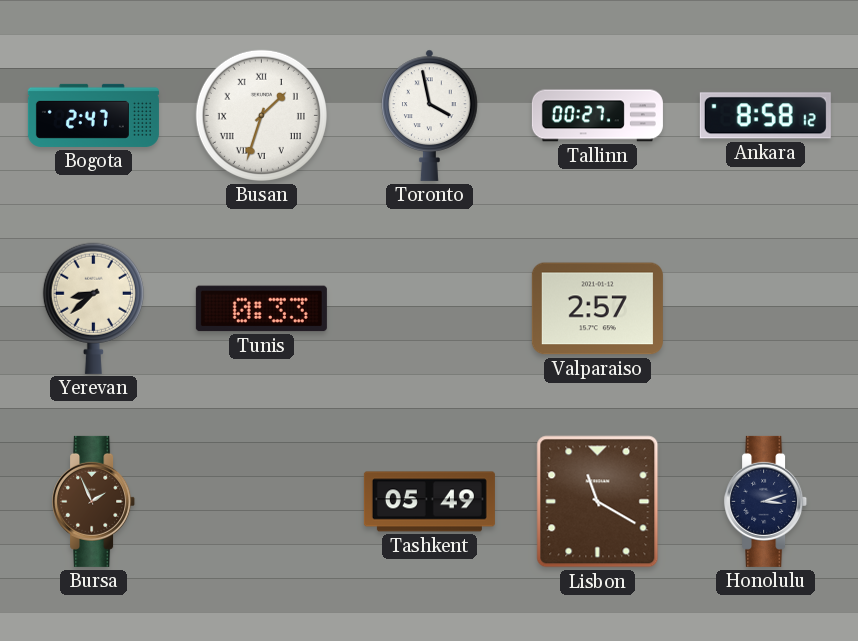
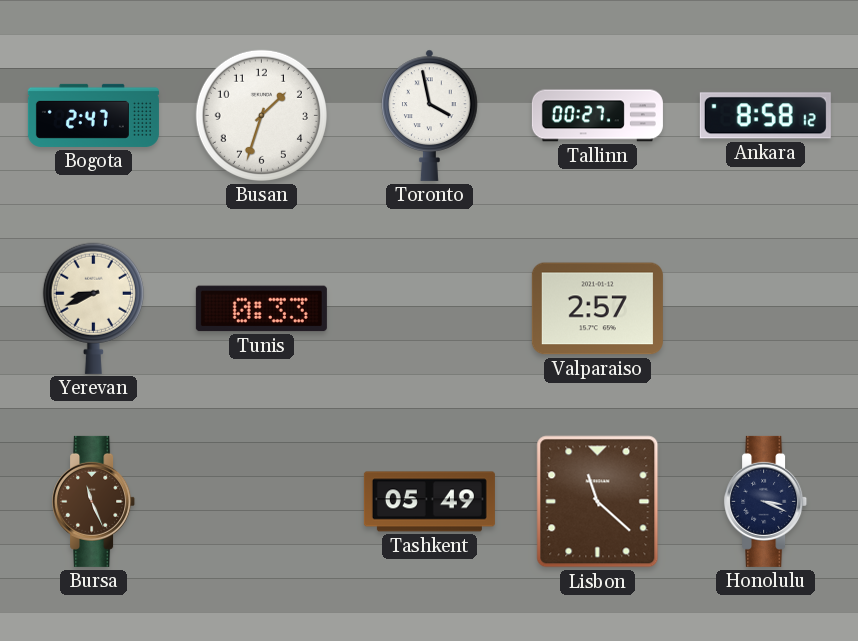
Busan numerals: Roman -> Arabic
Yerevan: 8:38 -> 8:41
Bursa: 1:56 -> 11:26
Lisbon: 11:20 -> 11:22
Honolulu: 3:12 -> 3:19
